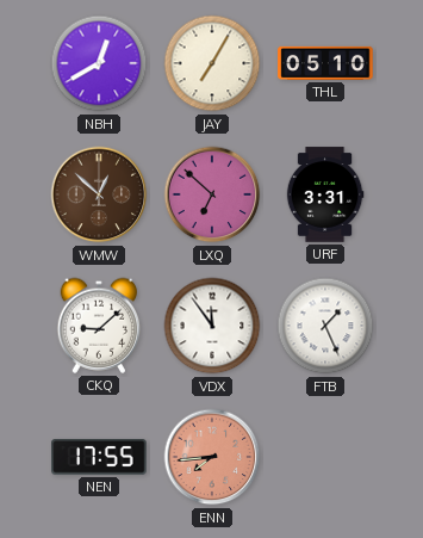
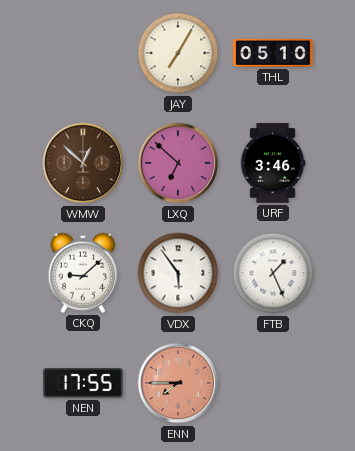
NBH: 12:40 -> none
URF: 3:31 -> 3:46
VDX: 11:54 -> 5:54
ENN: 7:44 -> 7:45
